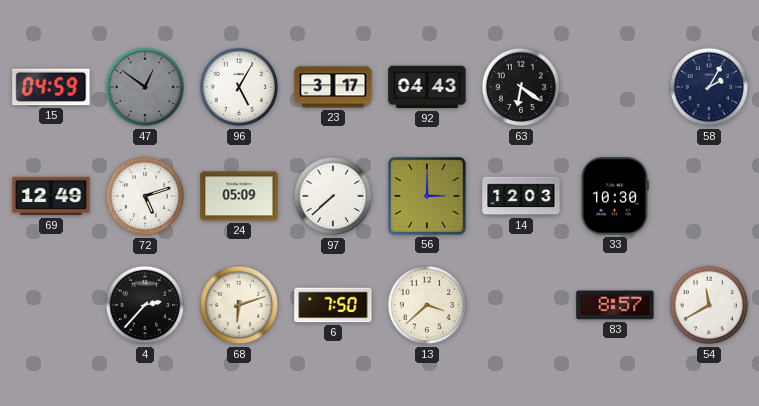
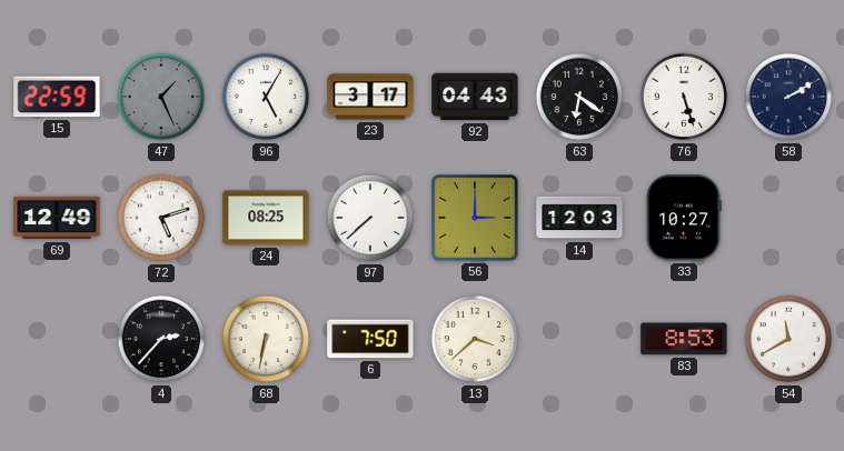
15: 04:59 -> 22:59
47: 12:51 -> 1:26
76: none -> 5:27
58: 2:05 -> 2:10
24: 05:09 -> 08:25
33: 10:30 -> 10:27
68: 6:12 -> 6:32
83: 8:57 -> 8:53
